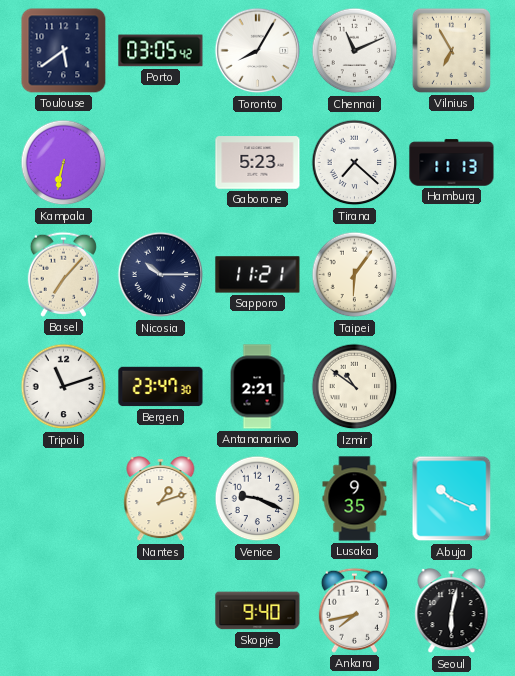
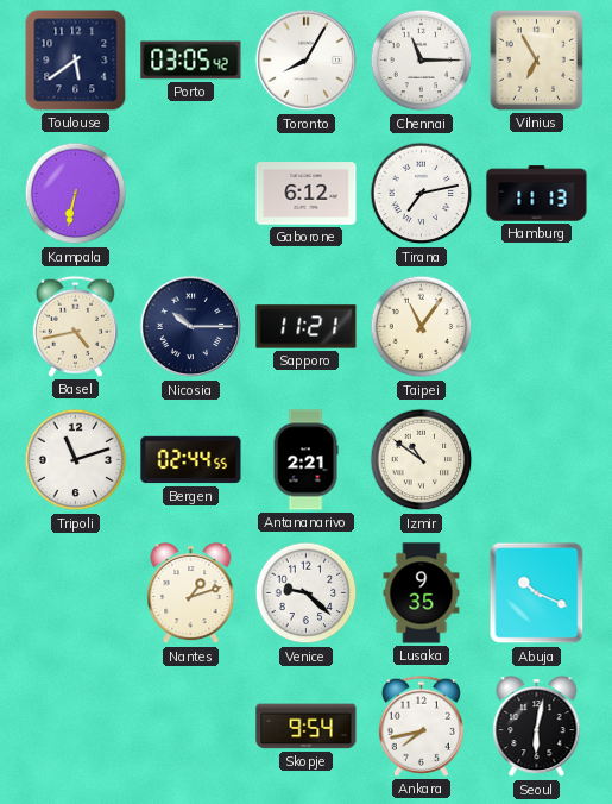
Chennai: 11:11 -> 11:15
Gaborone: 5:23 -> 6:12
Tirana: 7:22 -> 7:13
Basel: 7:07 -> 4:43
Taipei: 6:06 -> 11:06
Bergen: 23:47 -> 02:44
Venice: 9:19 -> 9:22
Skopje: 9:40 -> 9:54
